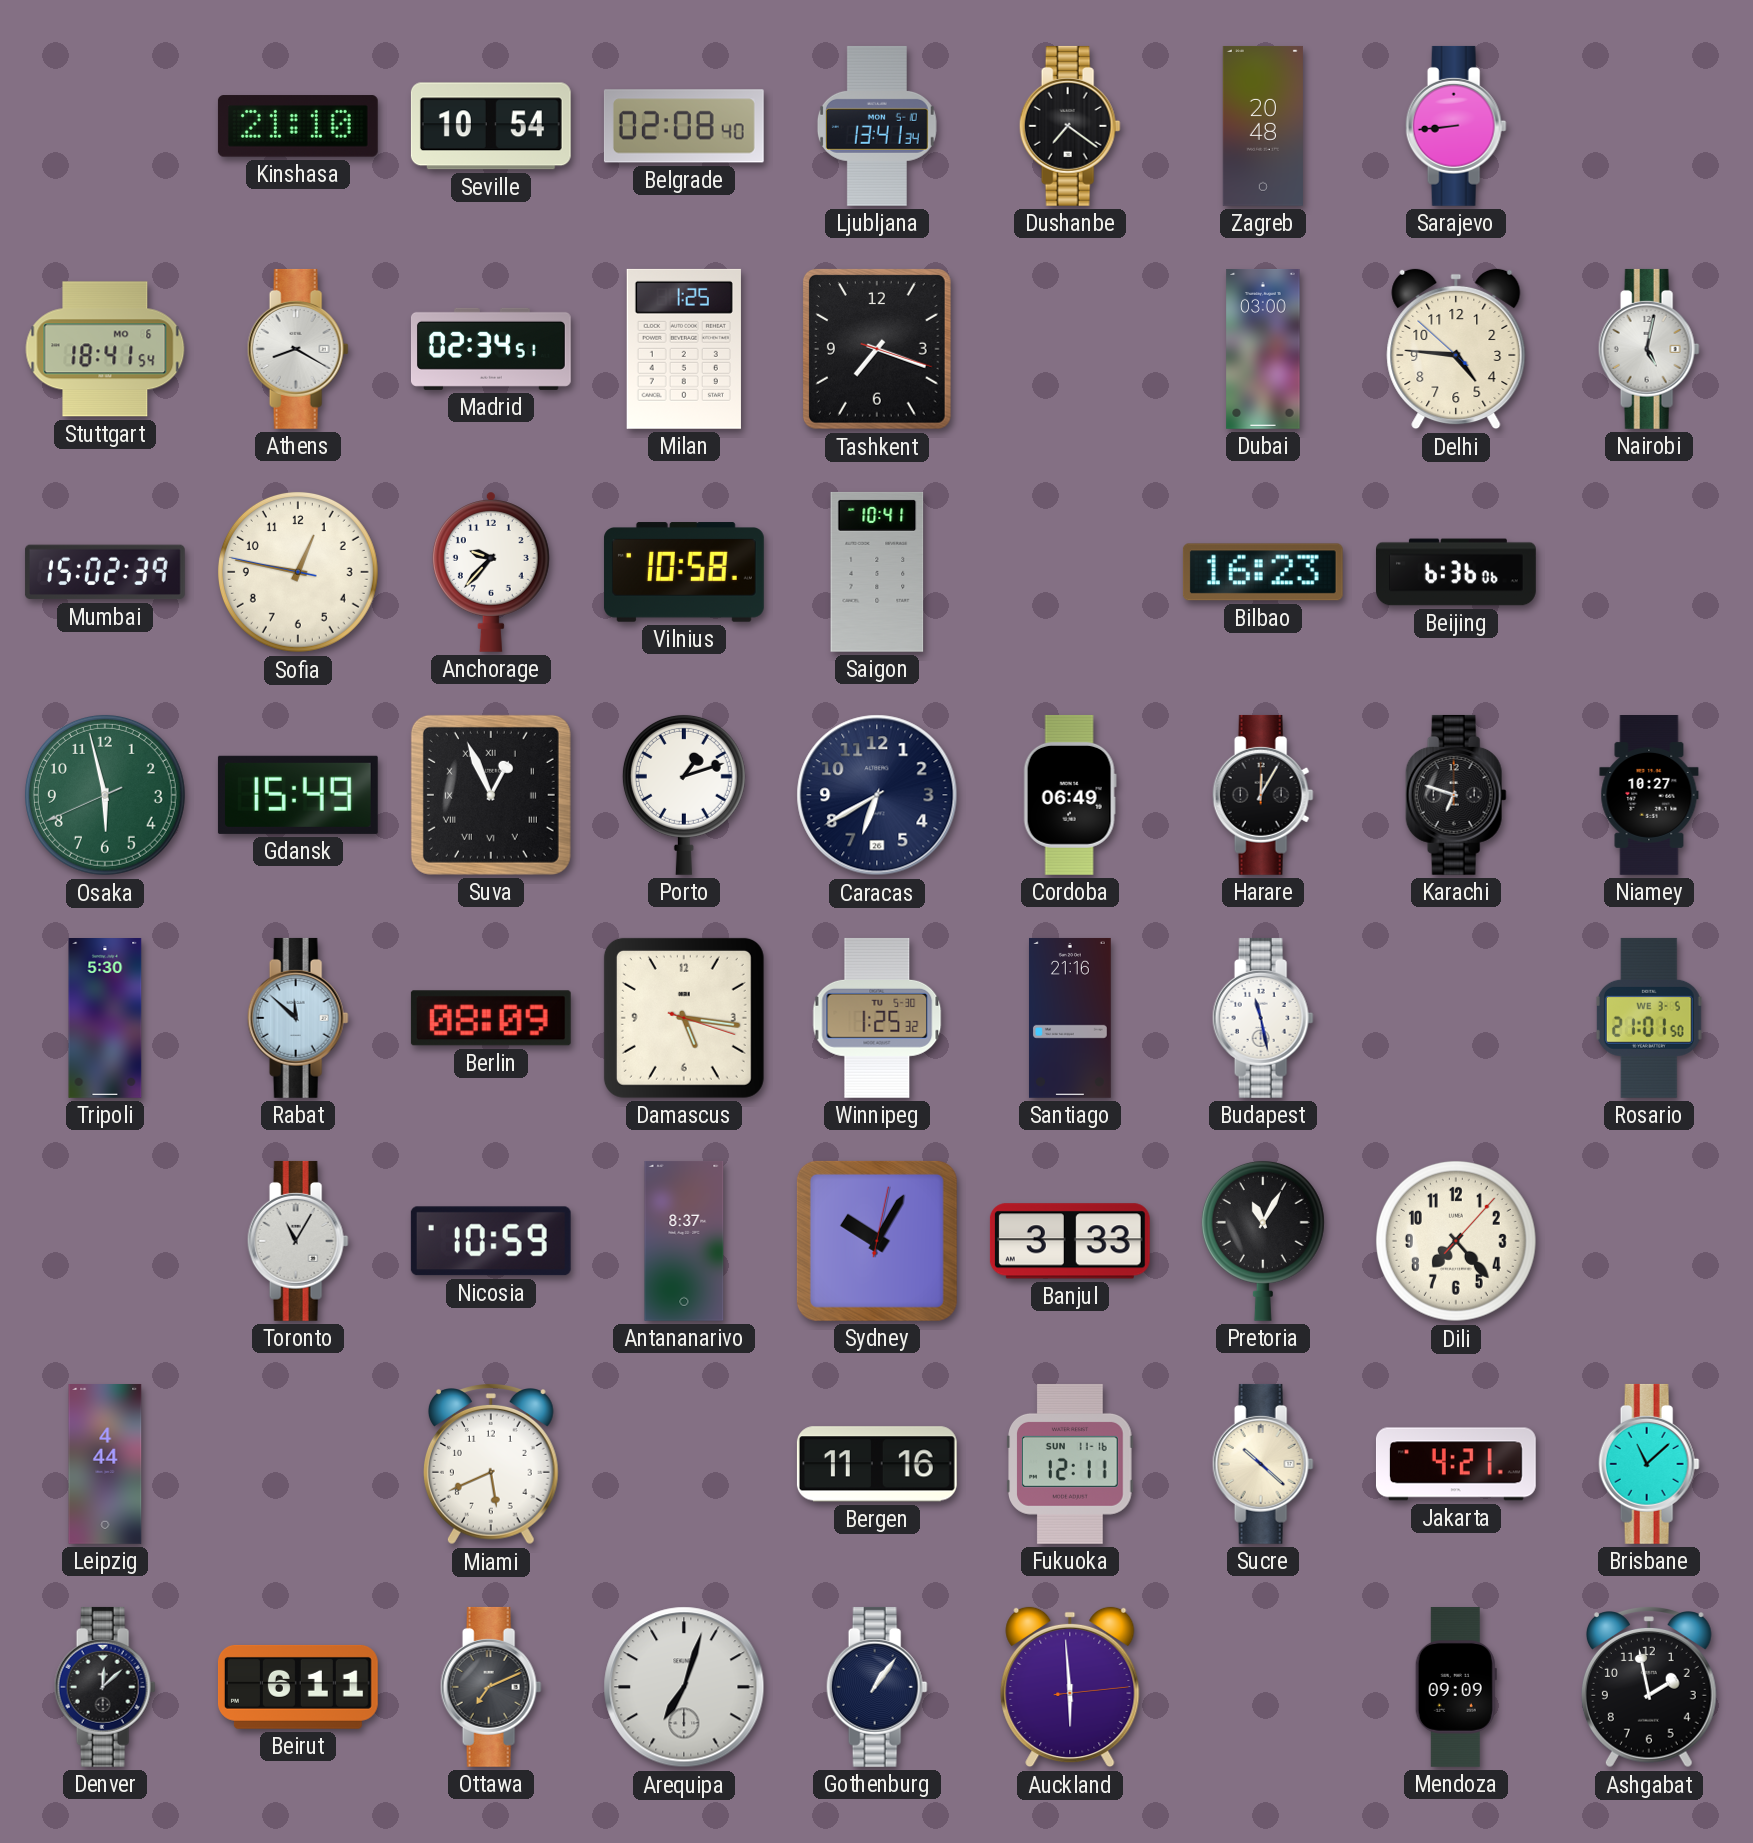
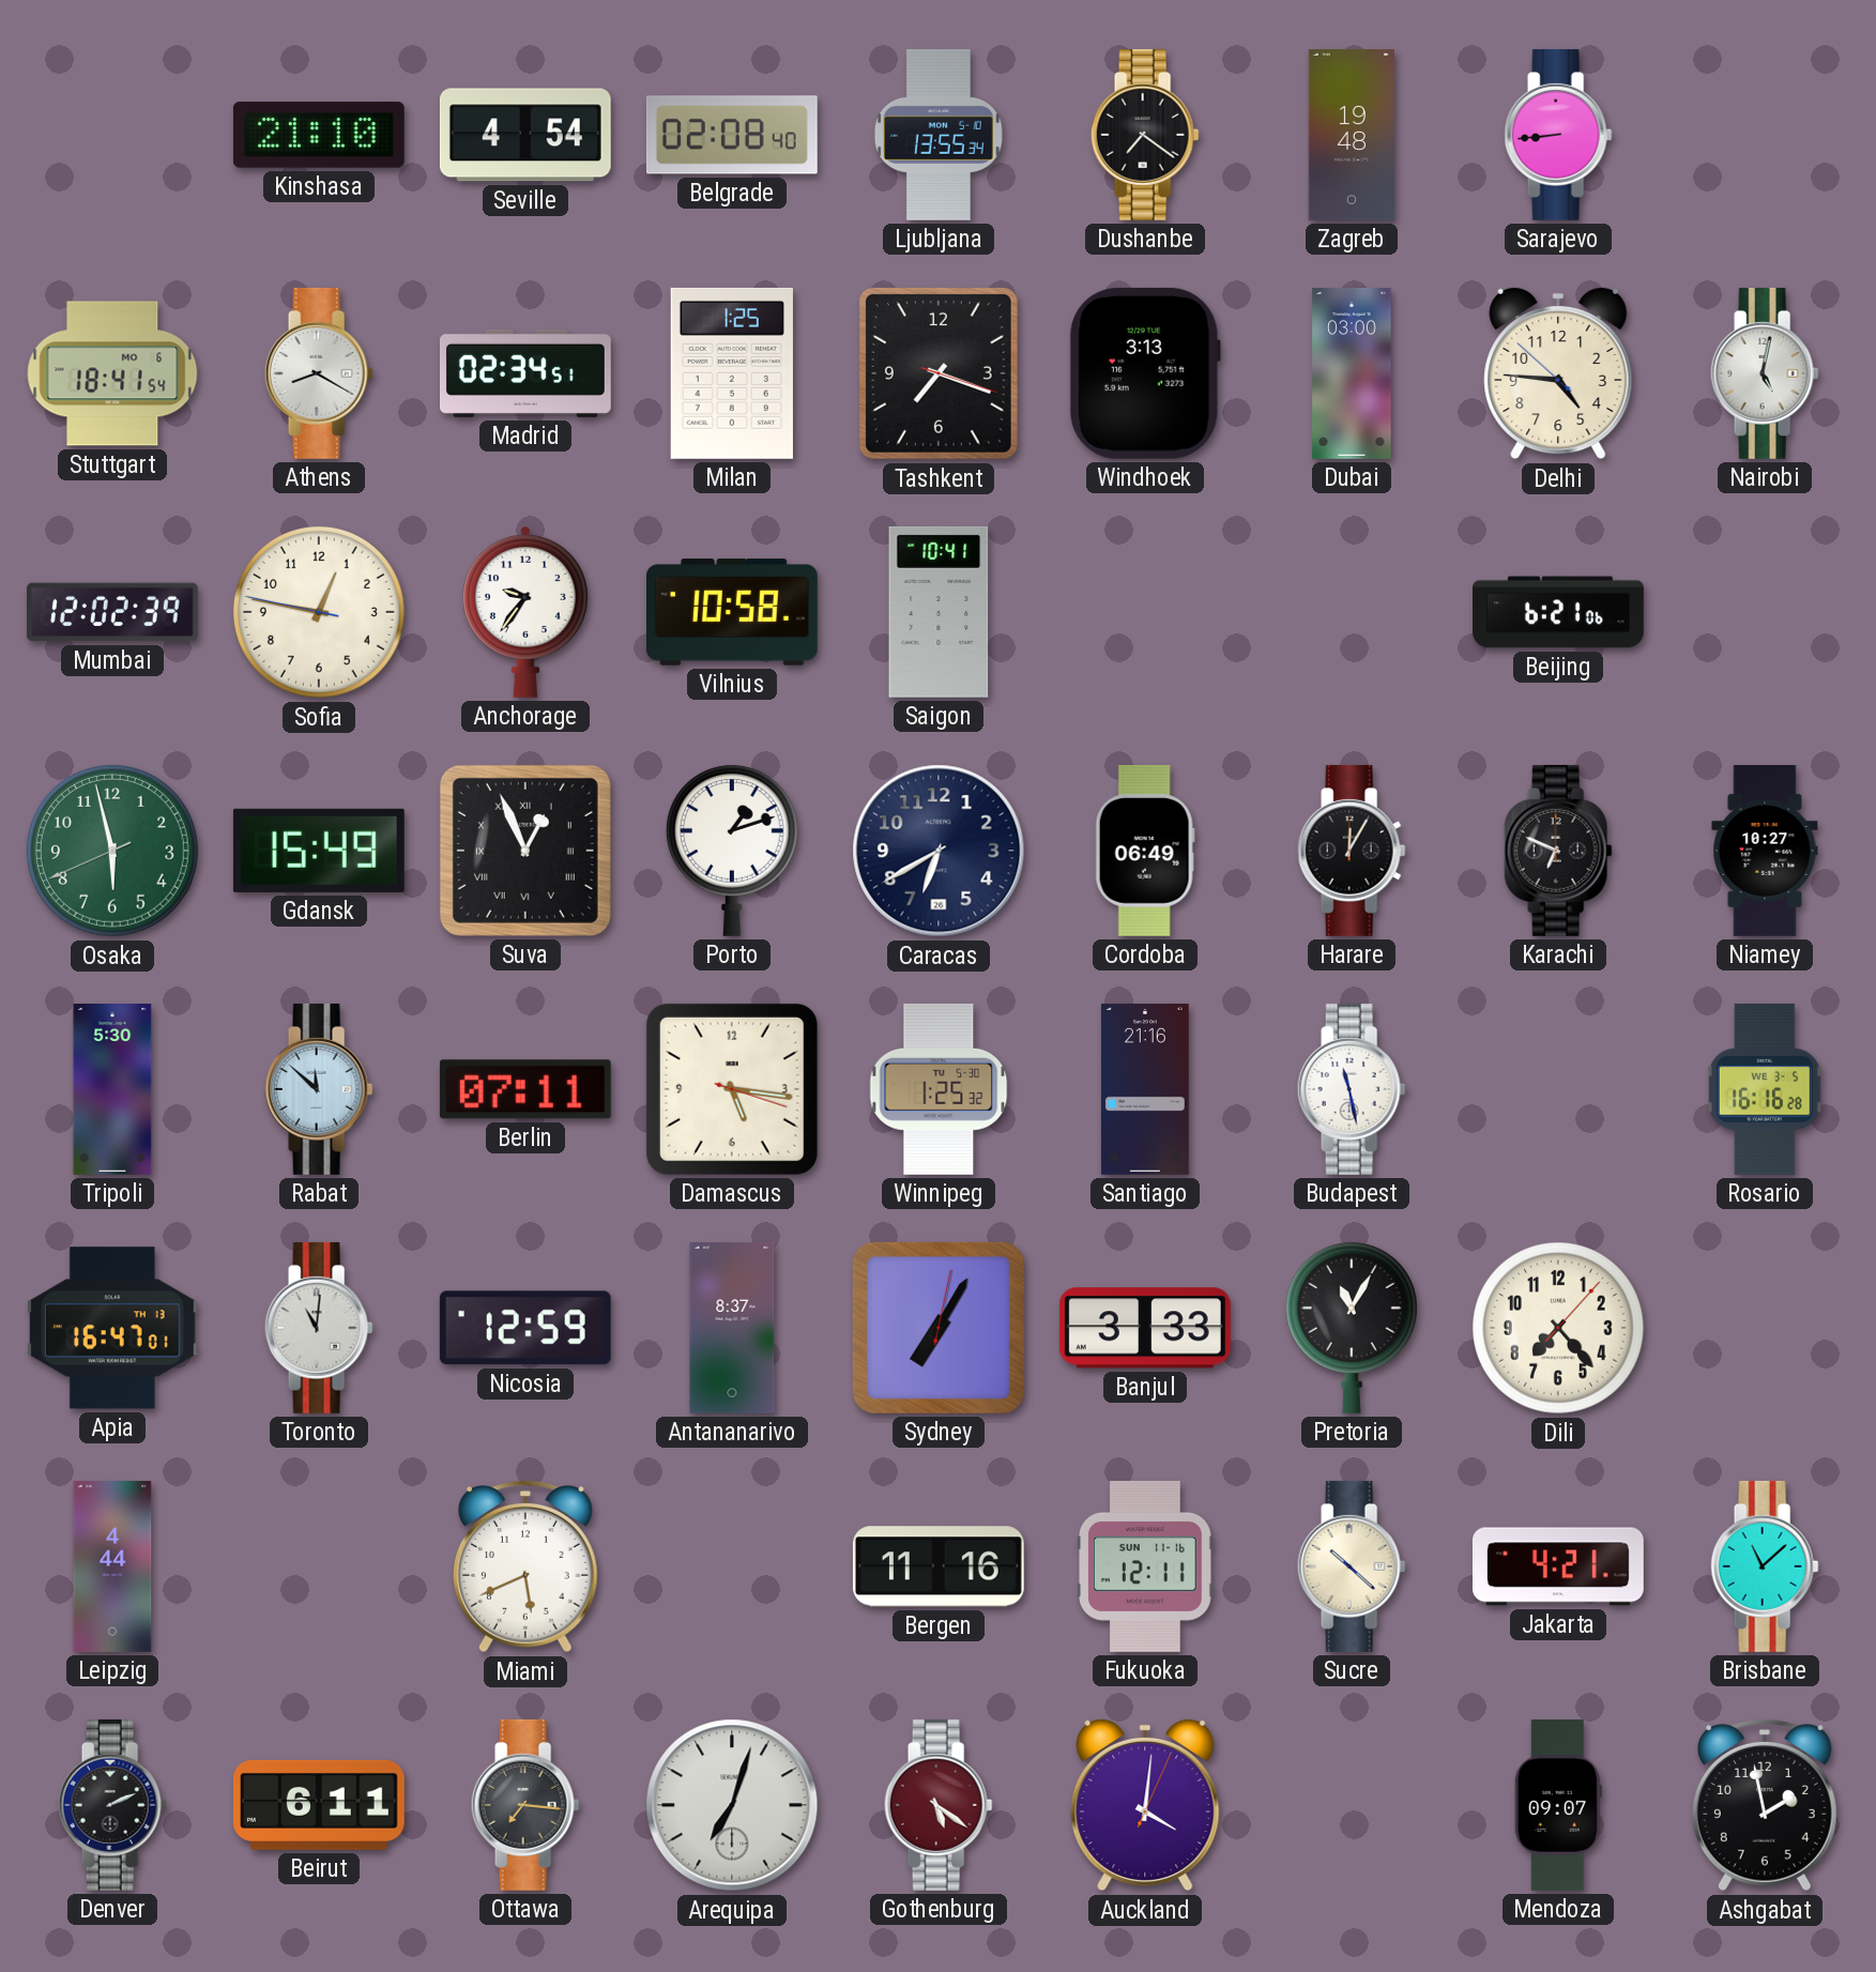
Seville: 10:54 -> 4:54
Ljubljana: 13:41 -> 13:55
Zagreb: 20:48 -> 19:48
Windhoek: none -> 3:13
Mumbai: 15:02 -> 12:02
Anchorage: 9:37 -> 9:36
Bilbao: 16:23 -> none
Beijing: 6:36 -> 6:21
Karachi: 6:48 -> 6:49
Berlin: 08:09 -> 07:11
Rosario: 21:01 -> 16:16
Apia: none -> 16:47
Toronto: 11:05 -> 11:01
Nicosia: 10:59 -> 12:59
Sydney: 10:05 -> 7:05
Denver: 12:08 -> 2:11
Ottawa: 7:11 -> 7:16
Gothenburg: 1:06 -> 5:21
Gothenburg dial: navy -> burgundy
Auckland: 5:59 -> 4:01
Mendoza: 09:09 -> 09:07
